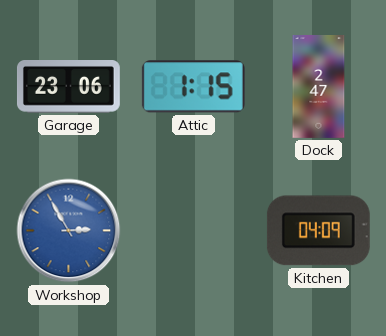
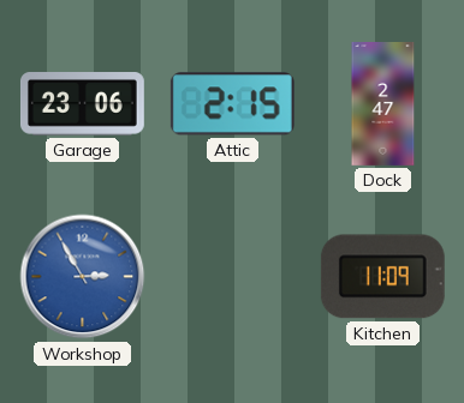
Attic: 1:15 -> 2:15
Kitchen: 04:09 -> 11:09
